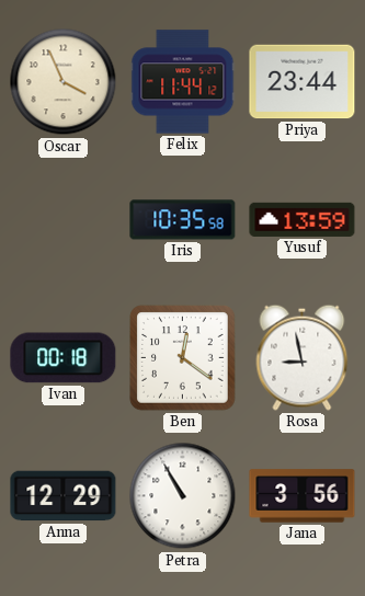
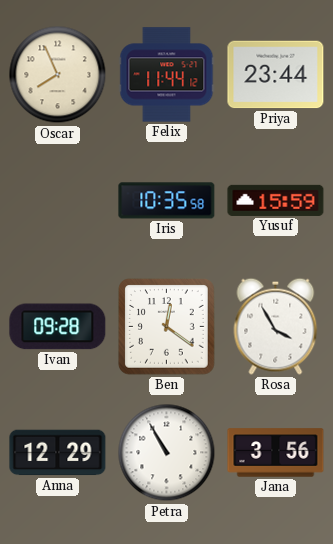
Oscar: 3:56 -> 7:56
Yusuf: 13:59 -> 15:59
Ivan: 00:18 -> 09:28
Rosa: 8:58 -> 3:55
